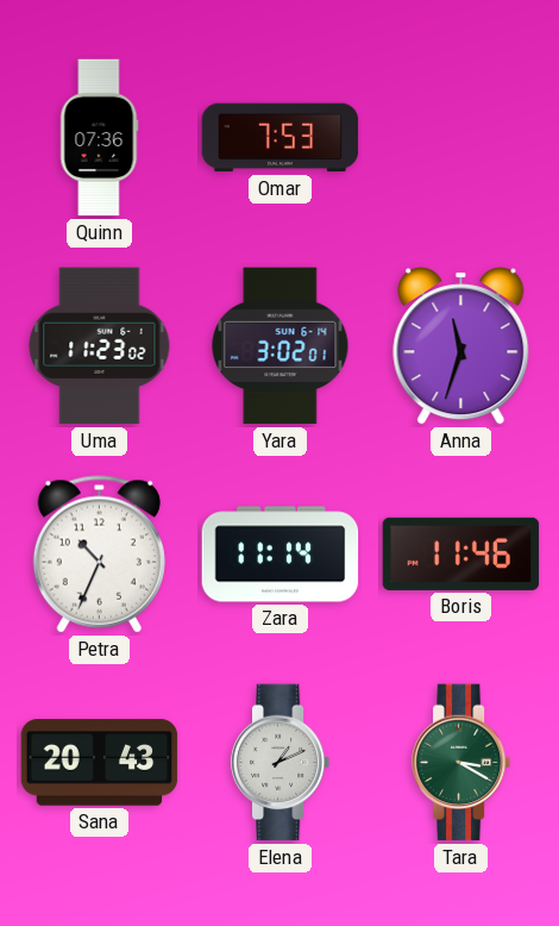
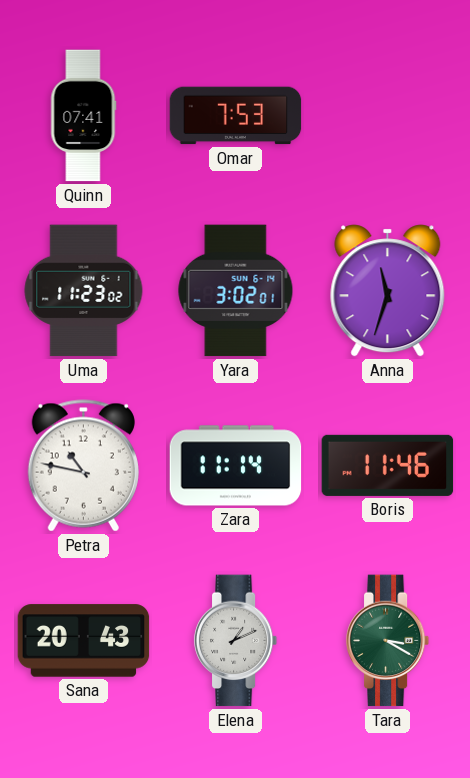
Quinn: 07:36 -> 07:41
Petra: 10:34 -> 10:47
